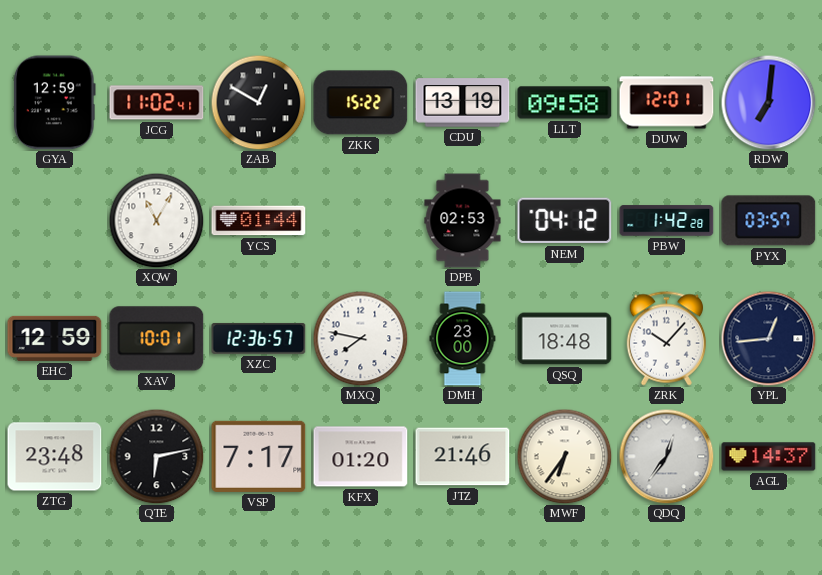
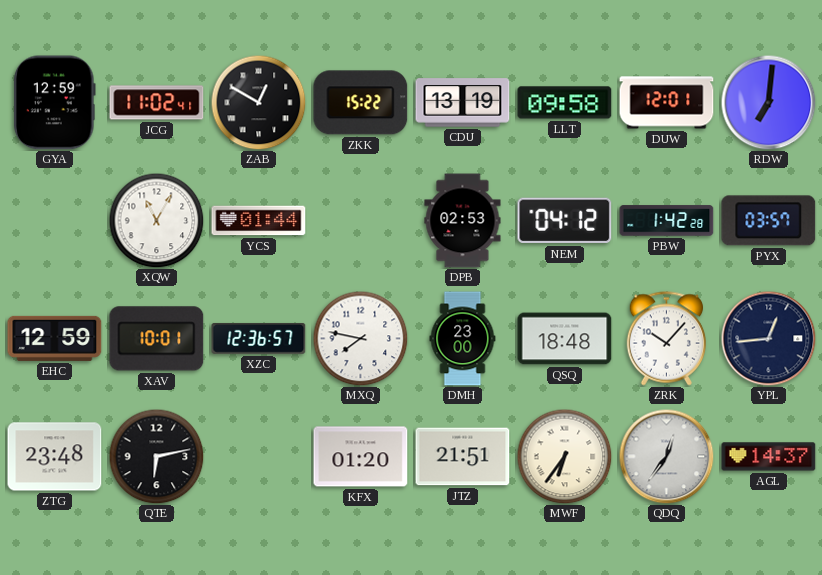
VSP: 7:17 -> none
JTZ: 21:46 -> 21:51
